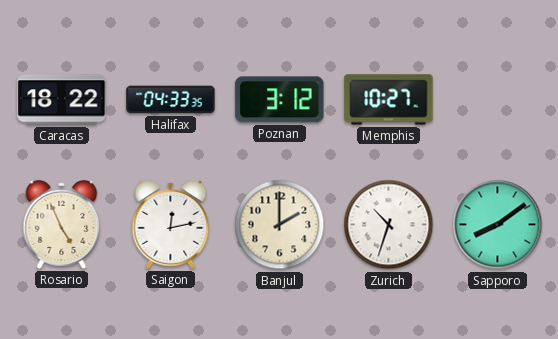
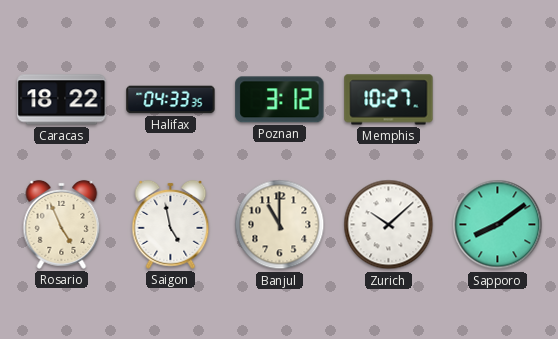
Saigon: 12:13 -> 4:58
Banjul: 2:00 -> 11:00
Zurich: 10:33 -> 10:08
